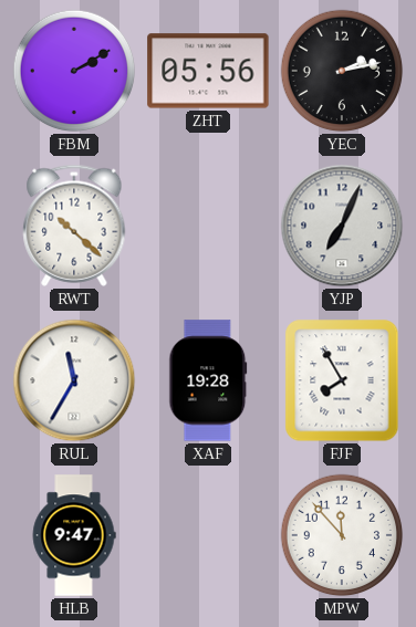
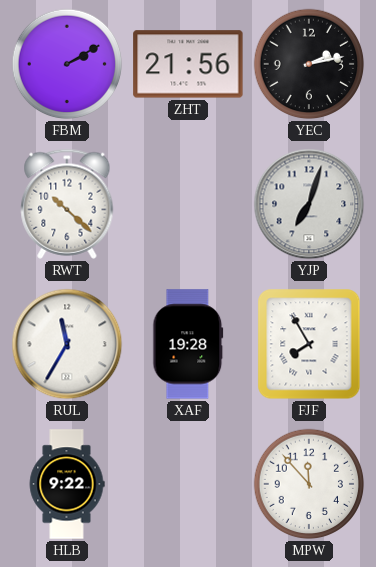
ZHT: 05:56 -> 21:56
YJP: 7:04 -> 7:03
HLB: 9:47 -> 9:22
